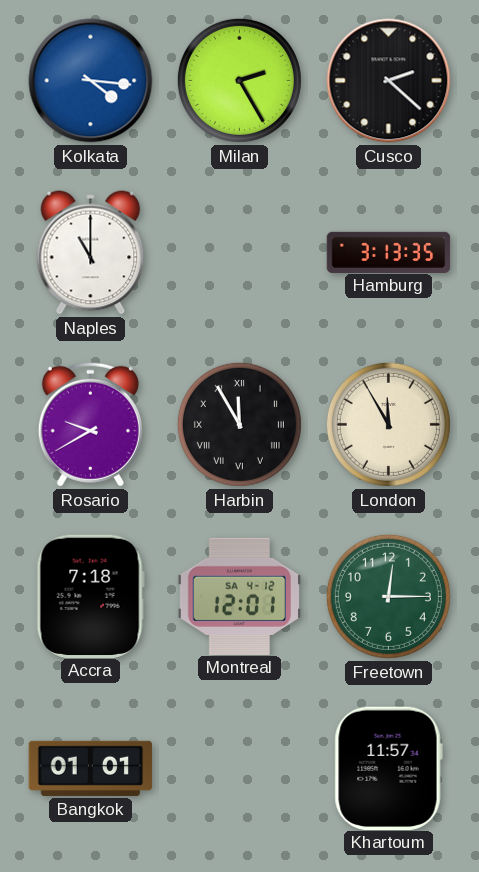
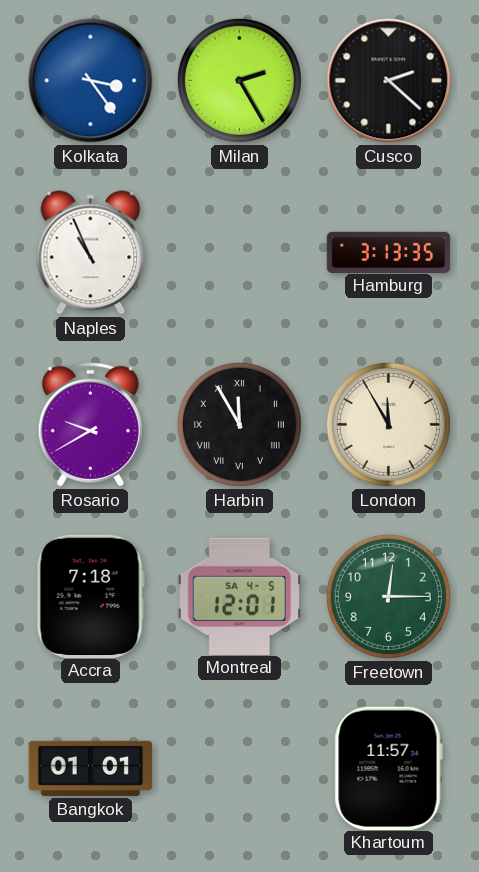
Kolkata: 4:16 -> 3:24
Naples: 11:00 -> 10:56
Montreal date: SA 4-12 -> SA 4-5
